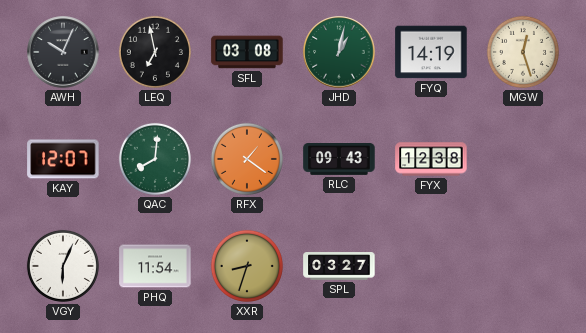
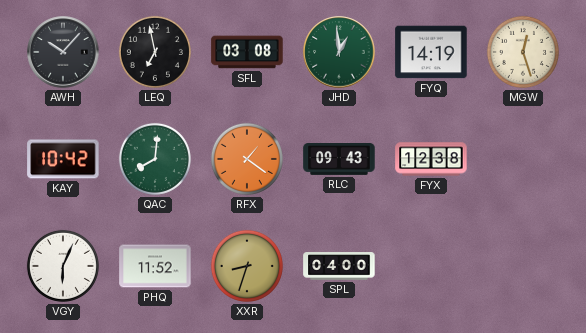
AWH: 10:04 -> 10:07
JHD: 1:02 -> 12:59
KAY: 12:07 -> 10:42
PHQ: 11:54 -> 11:52
SPL: 03:27 -> 04:00
